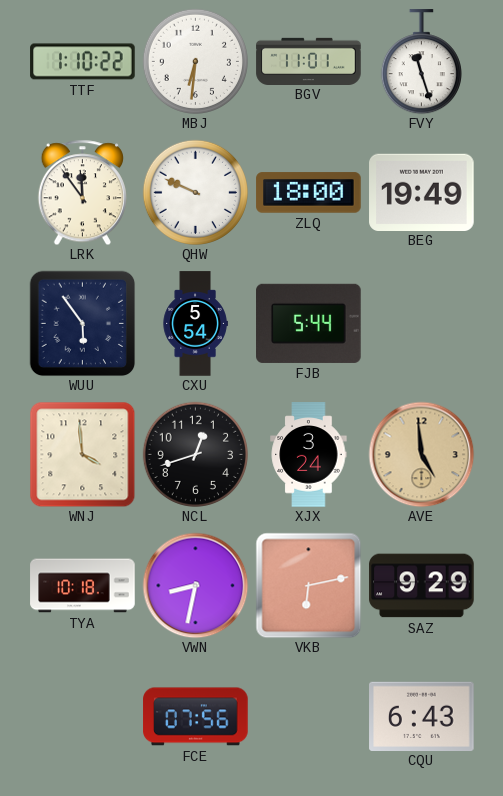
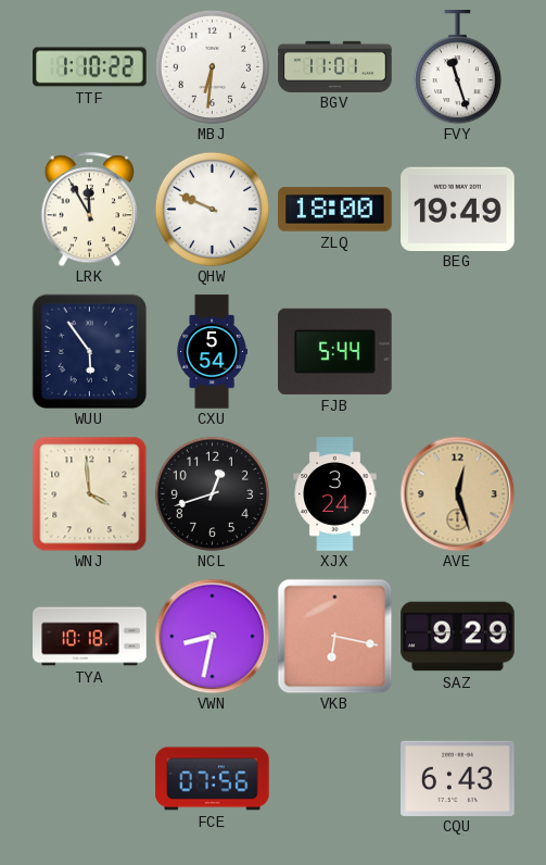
LRK: 11:54 -> 11:55
AVE: 4:59 -> 12:27
VKB: 6:13 -> 6:17
